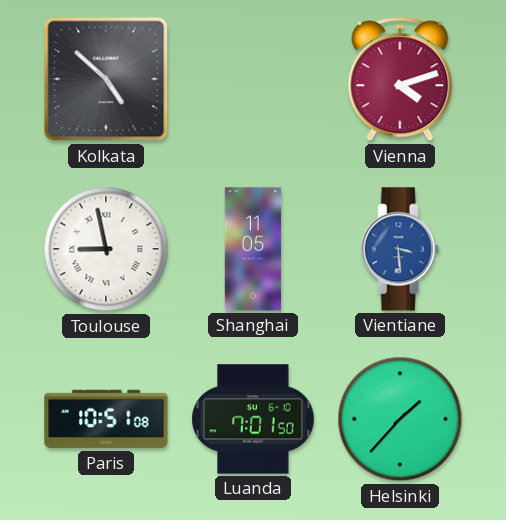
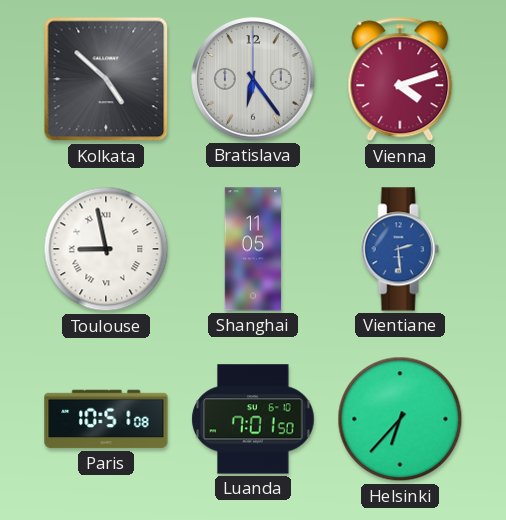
Bratislava: none -> 6:24
Vientiane: 3:29 -> 2:29
Helsinki: 1:37 -> 6:37
